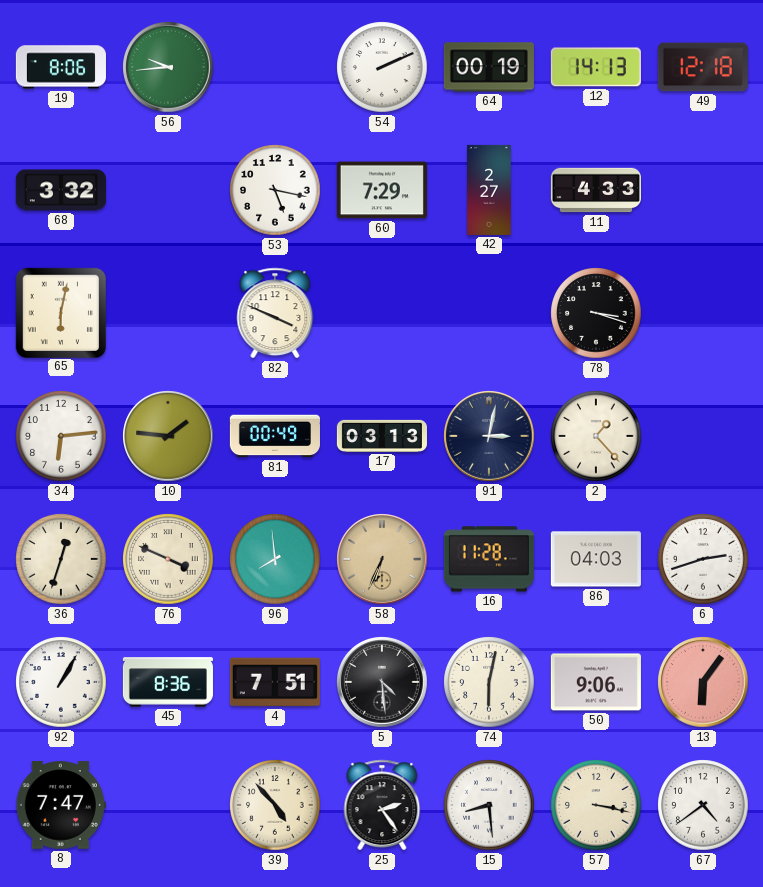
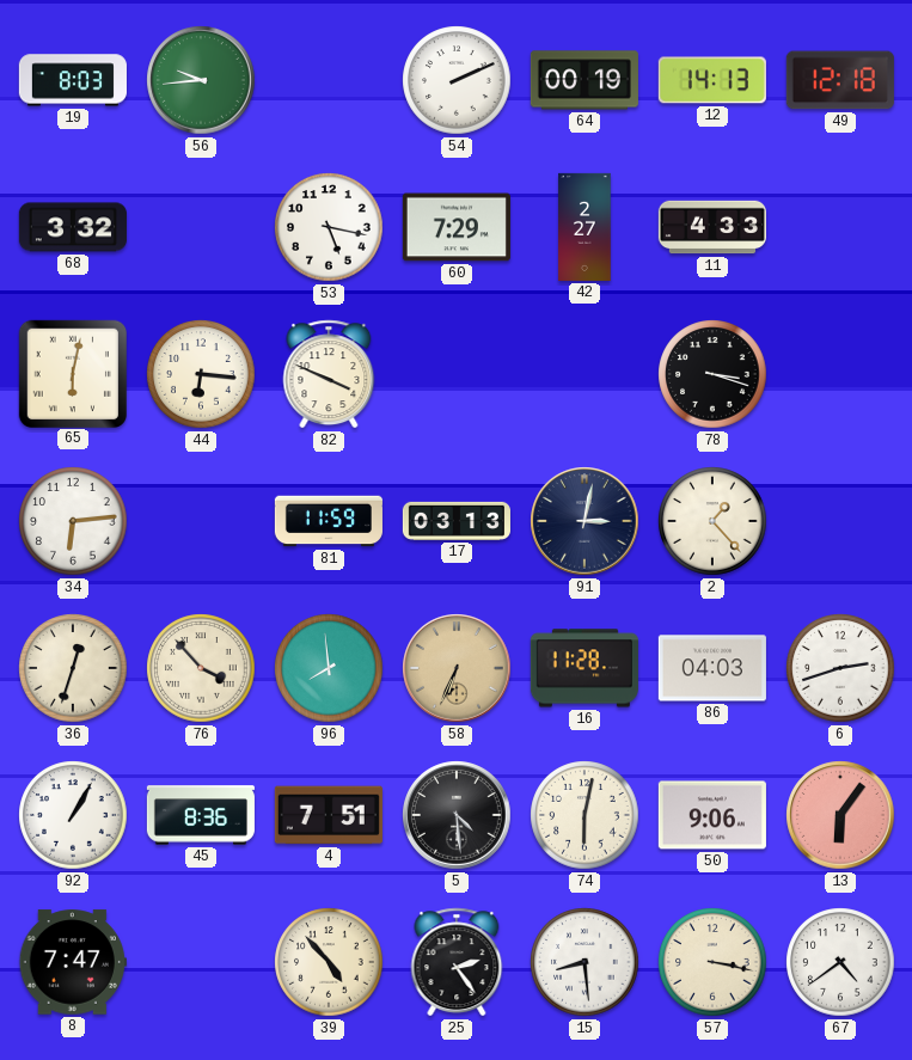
19: 8:06 -> 8:03
44: none -> 6:16
10: 1:46 -> none
81: 00:49 -> 11:59
76: 3:49 -> 3:53
